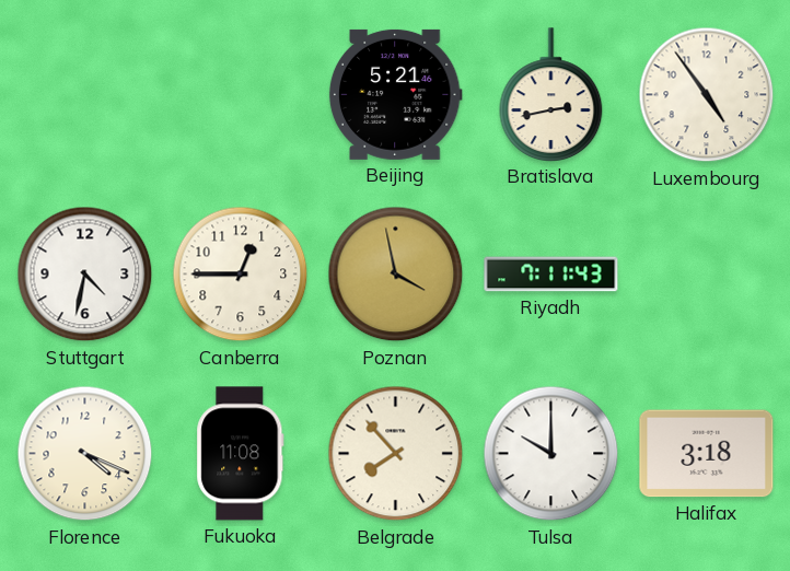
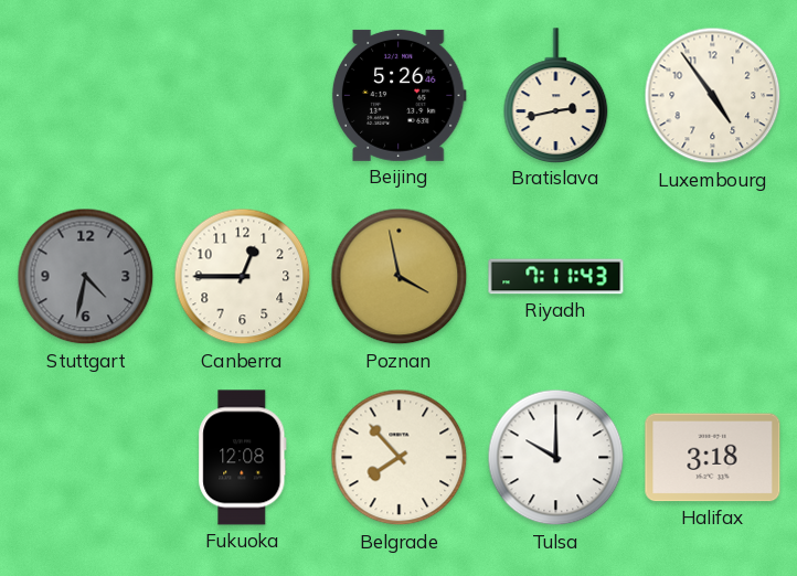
Beijing: 5:21 -> 5:26
Stuttgart dial: white -> grey
Florence: 4:19 -> none
Fukuoka: 11:08 -> 12:08
